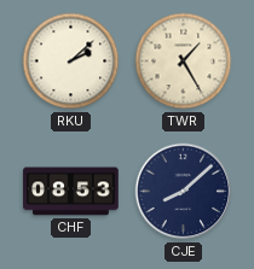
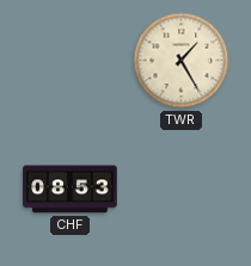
RKU: 2:08 -> none
CJE: 8:08 -> none
